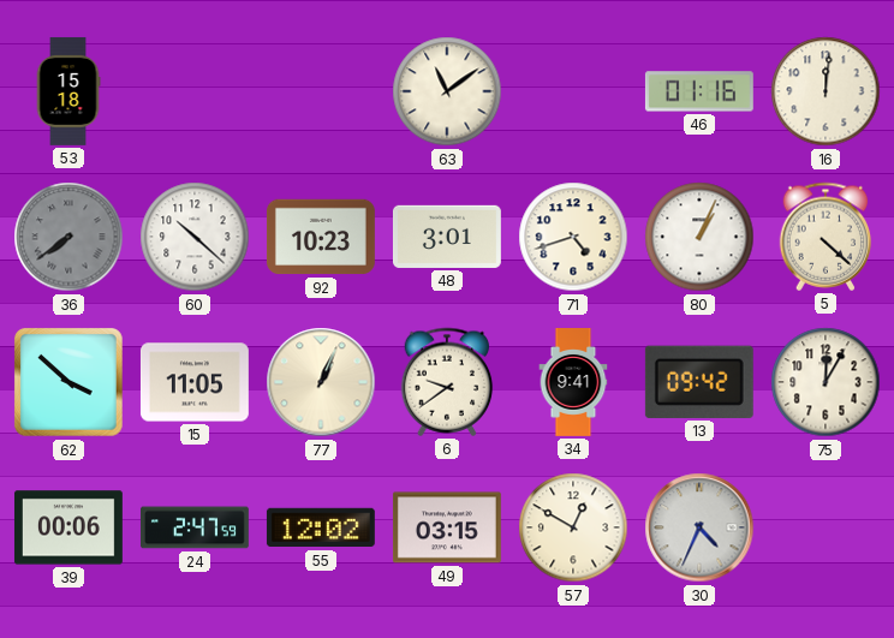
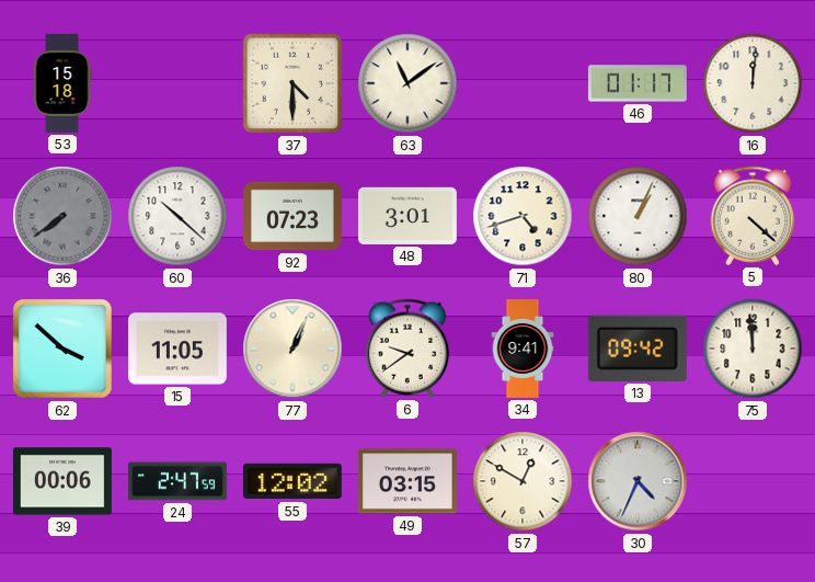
37: none -> 4:30
46: 01:16 -> 01:17
92: 10:23 -> 07:23
75: 12:05 -> 11:59
